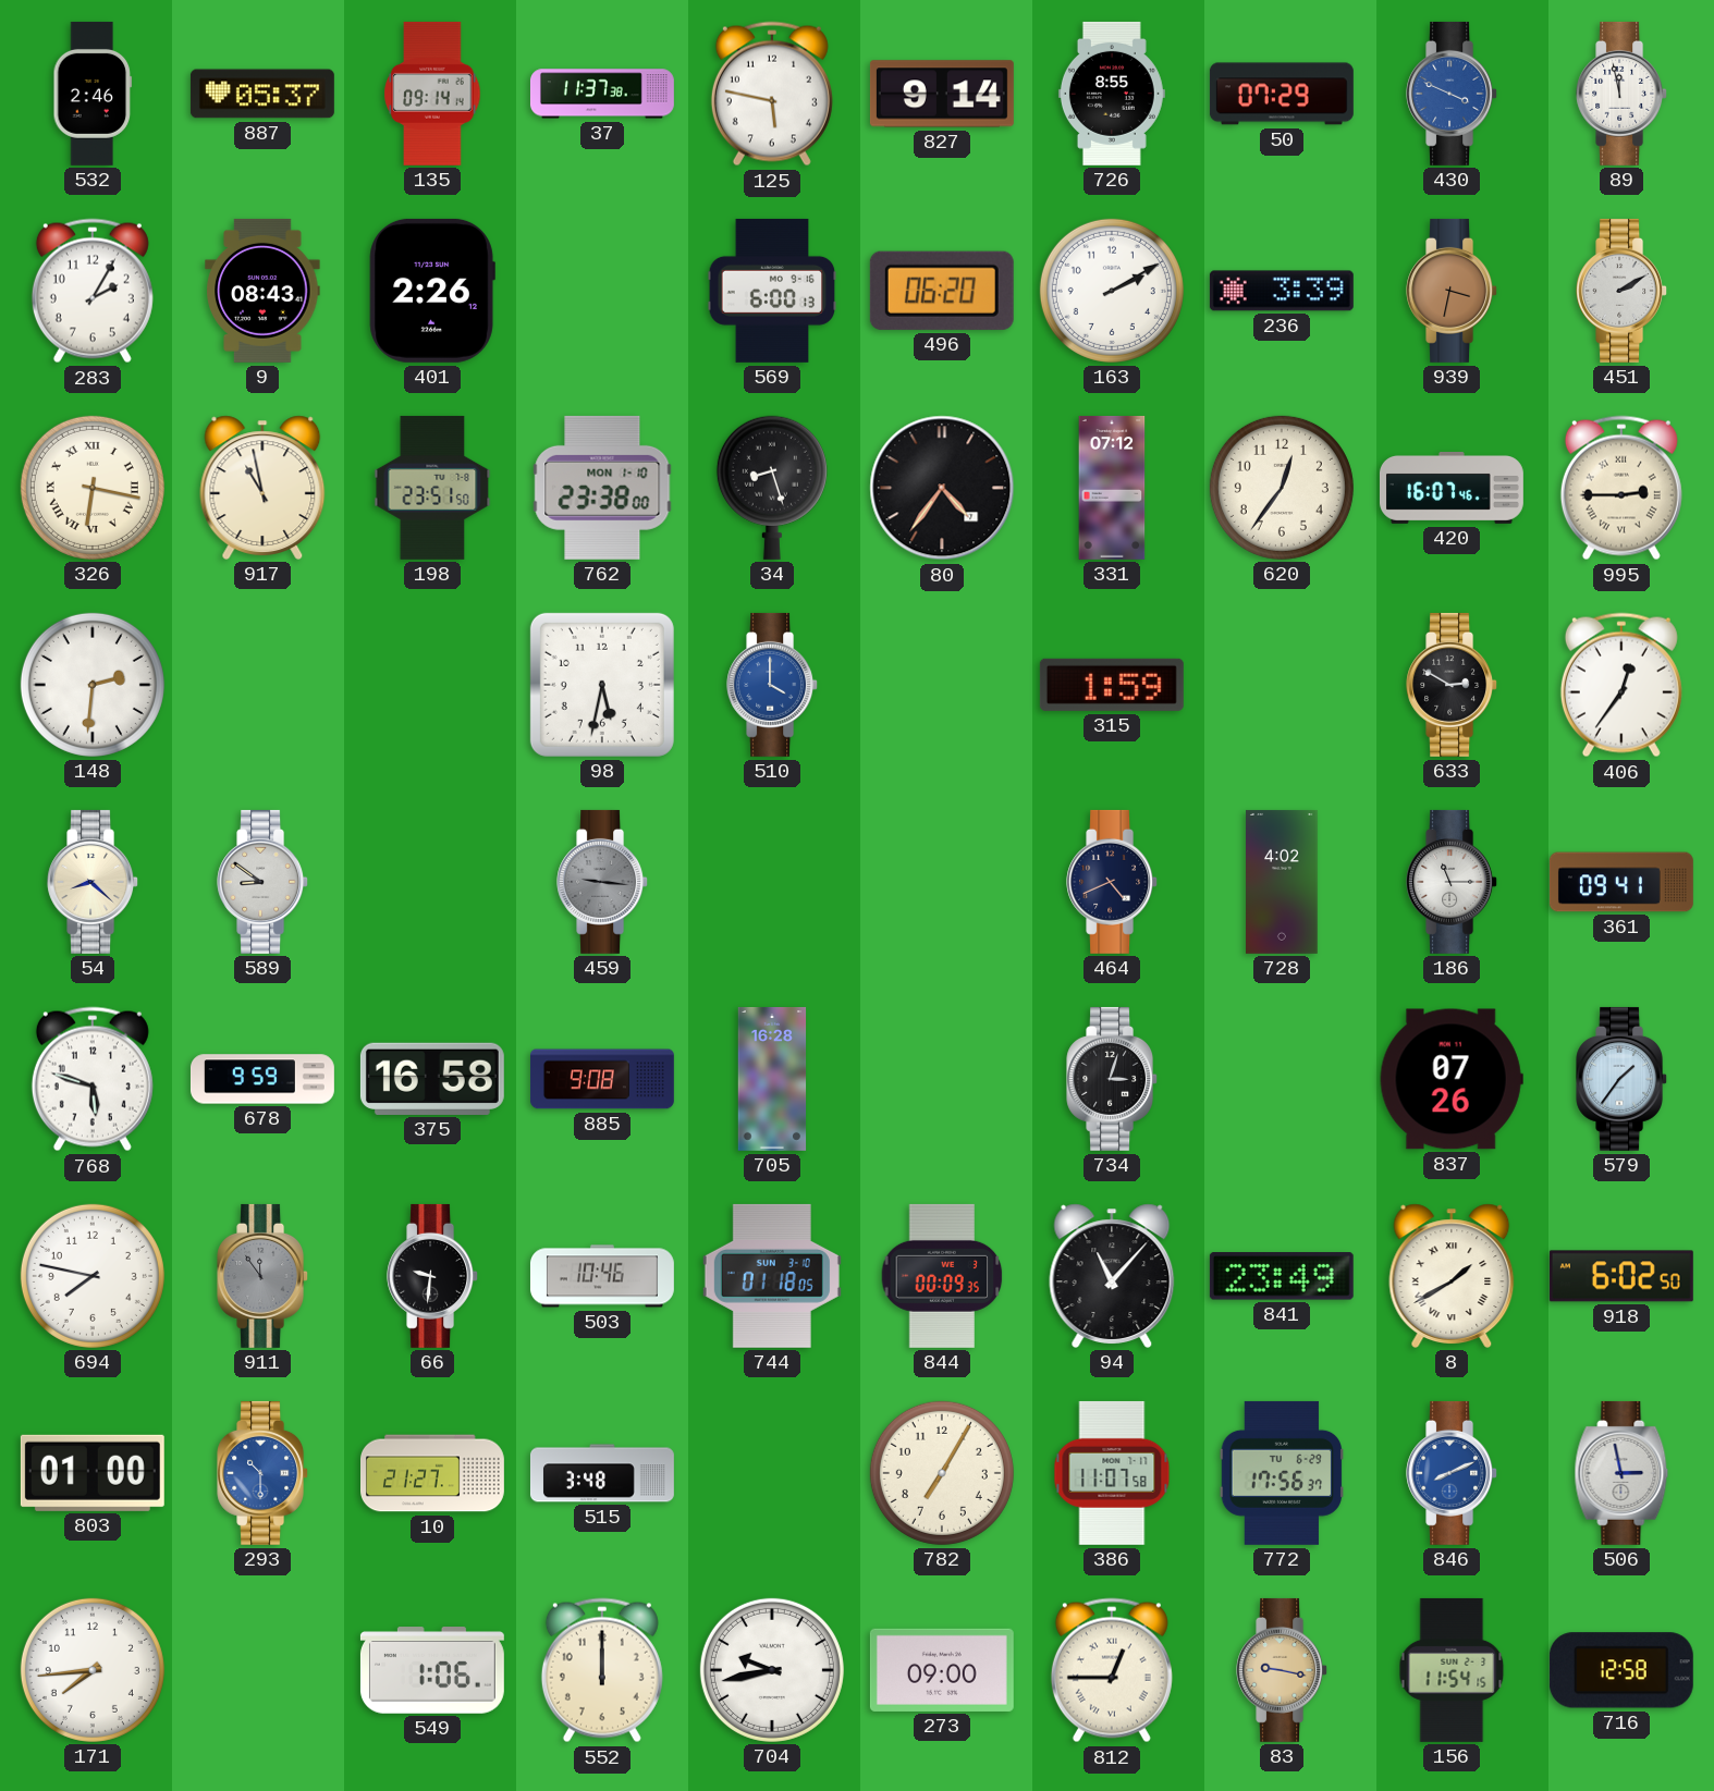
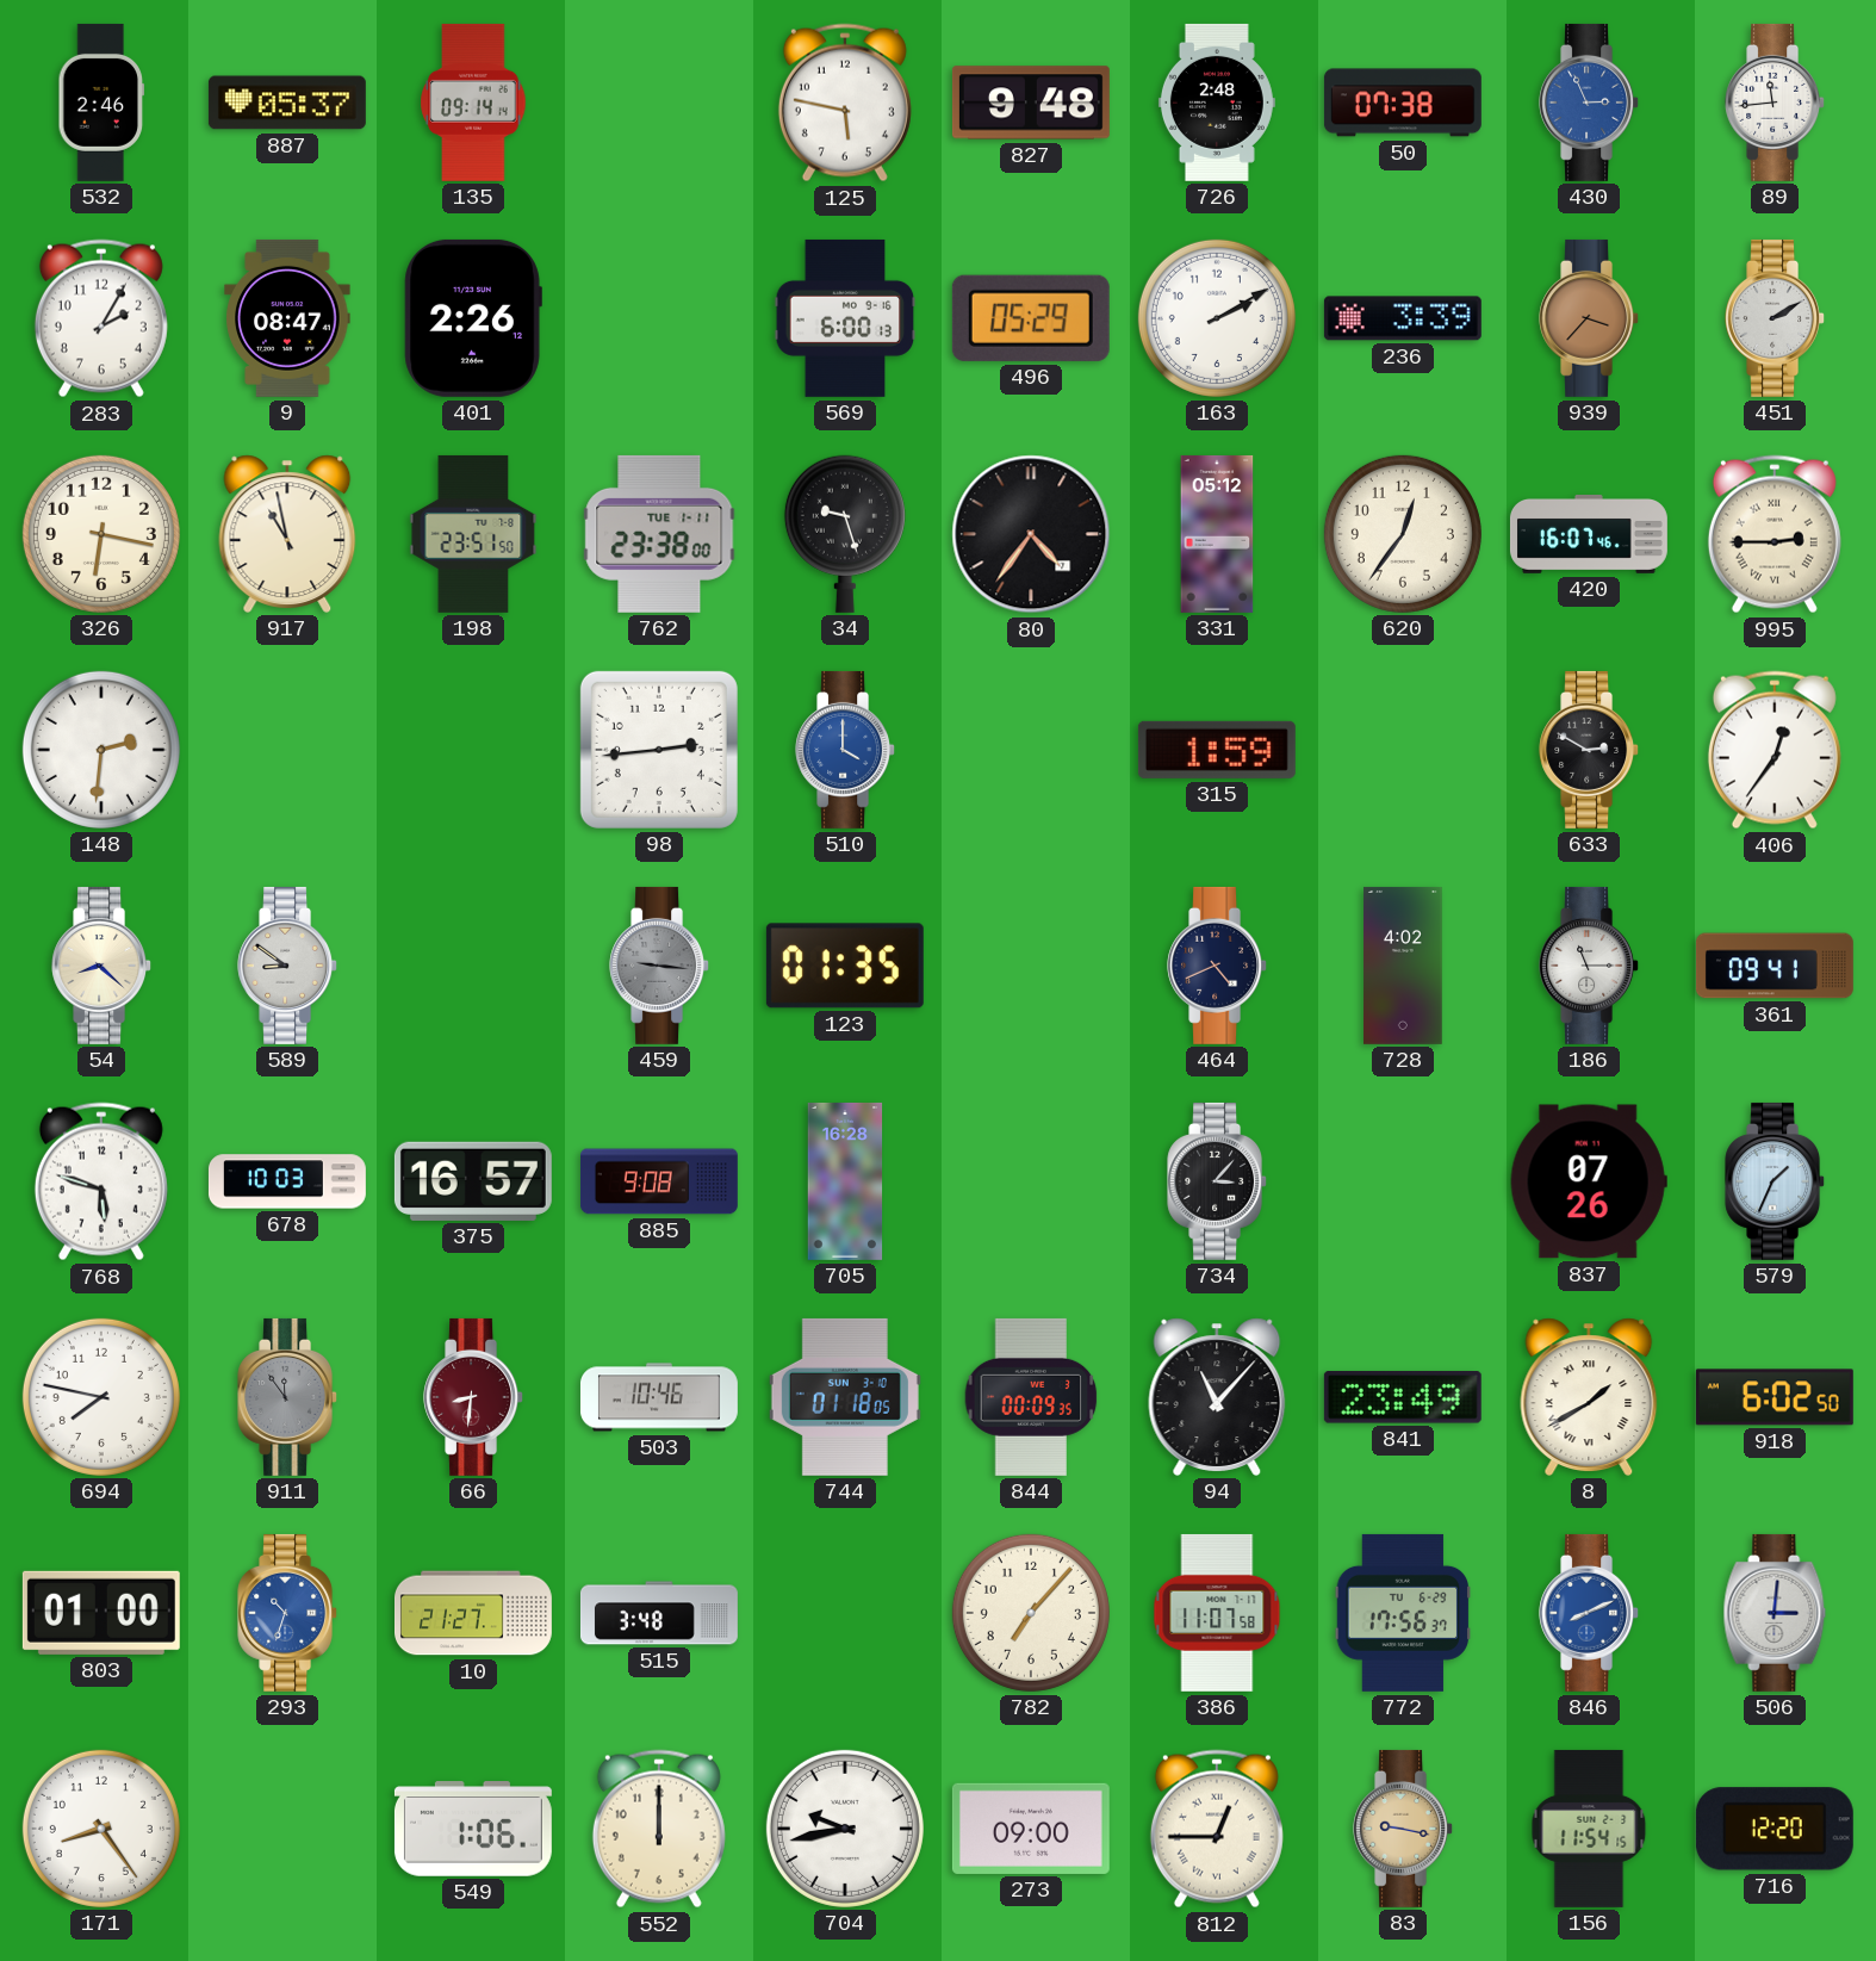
37: 11:37 -> none
827: 9:14 -> 9:48
726: 8:55 -> 2:48
50: 07:29 -> 07:38
430: 3:49 -> 2:56
89: 11:58 -> 11:44
9: 08:43 -> 08:47
496: 06:20 -> 05:29
939: 3:32 -> 3:37
326 numerals: Roman -> Arabic
762 date: MON 1-10 -> TUE 1-11
34: 8:27 -> 9:27
331: 07:12 -> 05:12
98: 5:32 -> 2:44
123: none -> 01:35
678: 9:59 -> 10:03
375: 16:58 -> 16:57
734: 3:03 -> 3:07
579: 1:36 -> 1:34
66: 9:31 -> 8:31
66 dial: black -> burgundy
293: 10:30 -> 10:33
782: 7:05 -> 7:07
506: 2:58 -> 3:01
171: 7:44 -> 8:24
716: 12:58 -> 12:20
